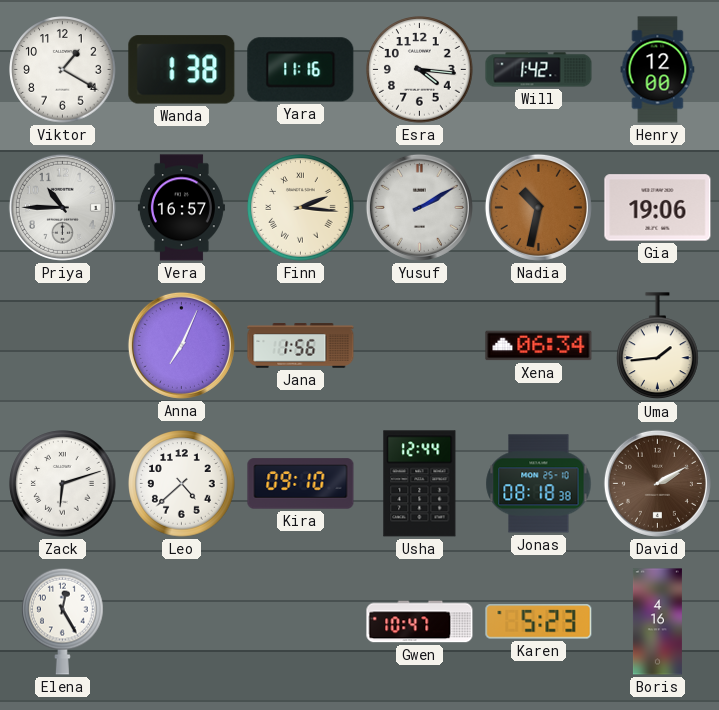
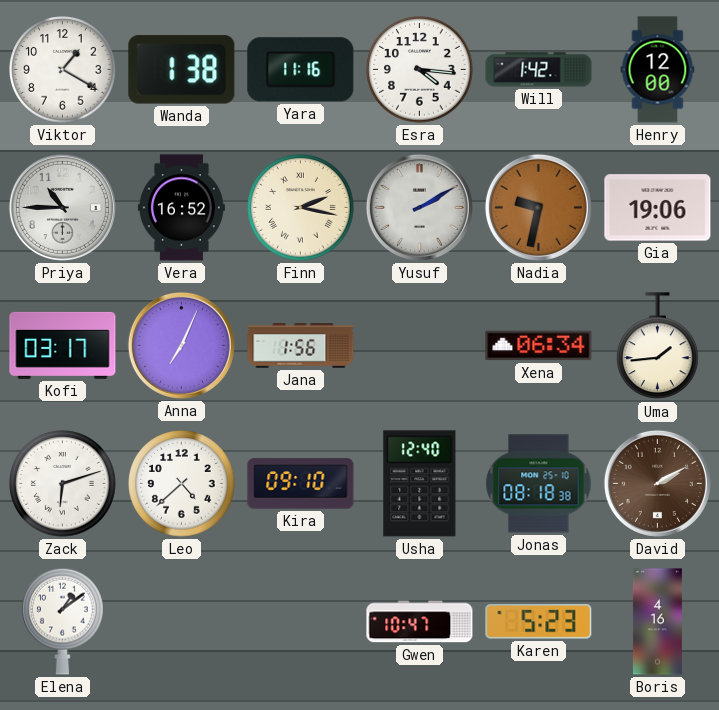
Vera: 16:57 -> 16:52
Finn: 2:16 -> 2:17
Nadia: 10:32 -> 9:32
Kofi: none -> 03:17
Usha: 12:44 -> 12:40
Elena: 12:25 -> 1:09
